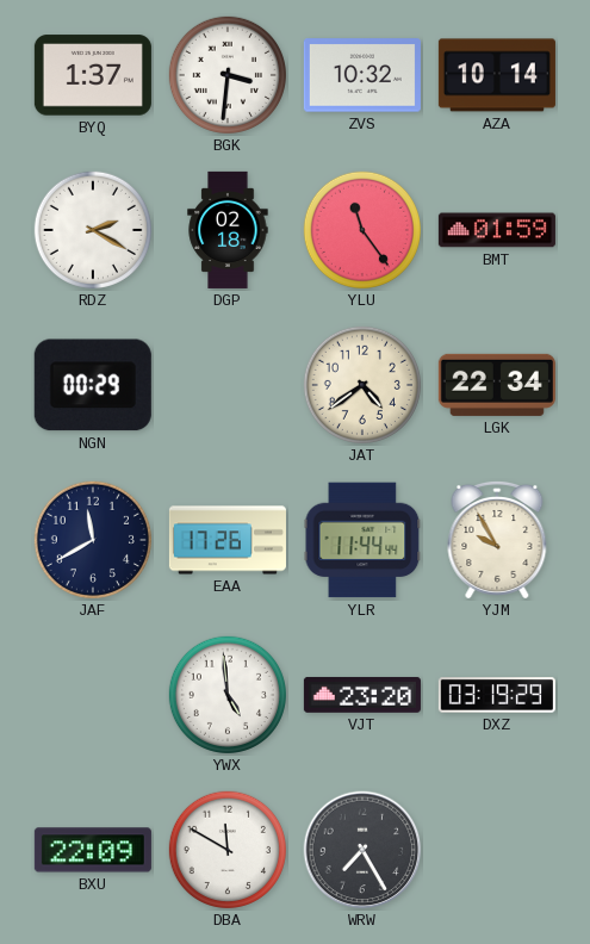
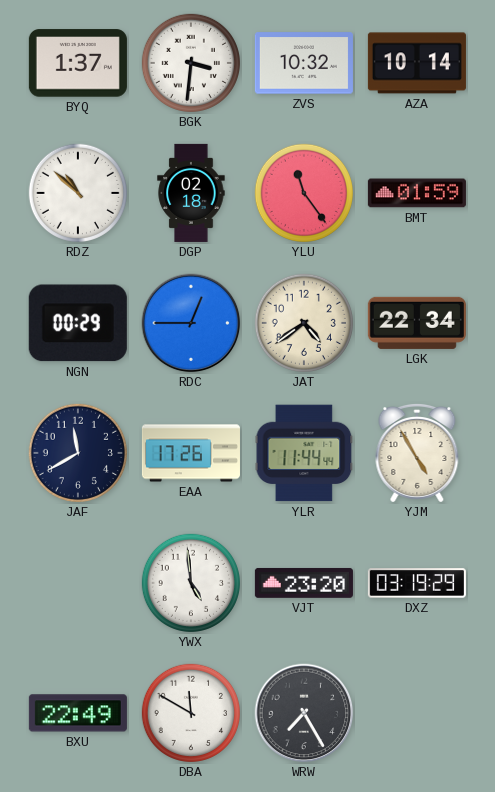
RDZ: 2:20 -> 10:52
RDC: none -> 12:45
YJM: 9:55 -> 4:55
BXU: 22:09 -> 22:49
